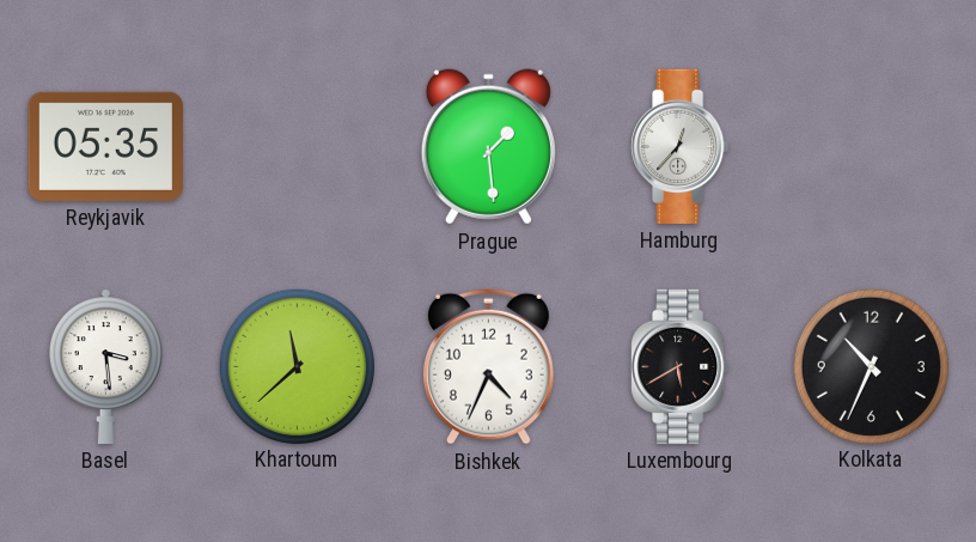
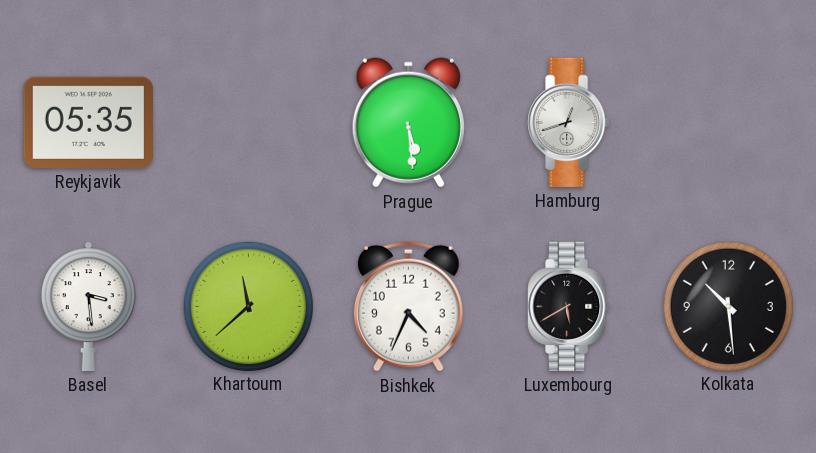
Prague: 1:29 -> 5:29
Hamburg: 12:37 -> 12:42
Kolkata: 10:34 -> 10:29
